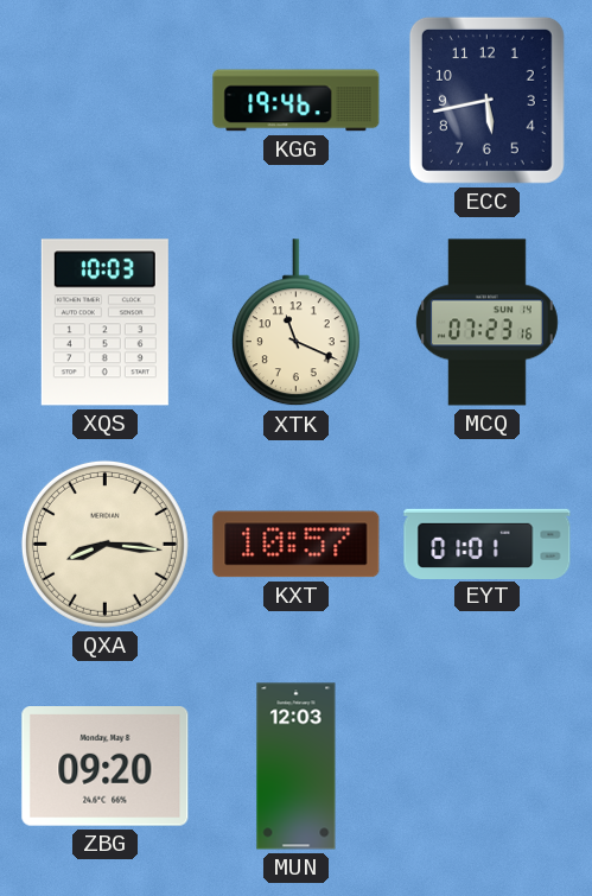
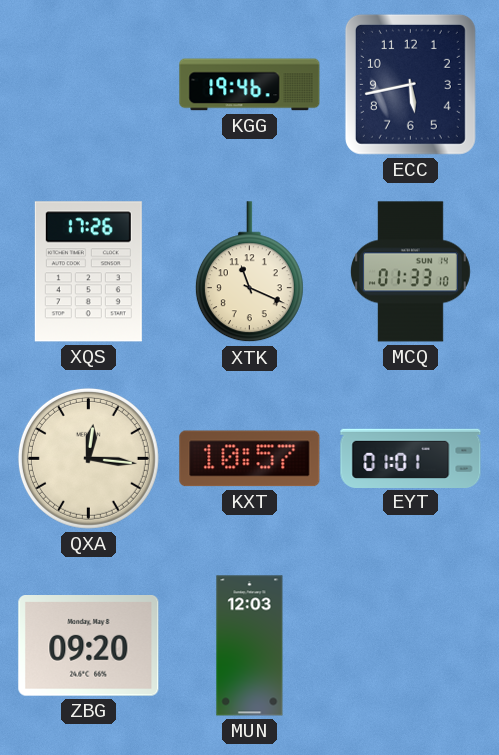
XQS: 10:03 -> 17:26
MCQ: 07:23 -> 01:33
QXA: 8:16 -> 12:16
